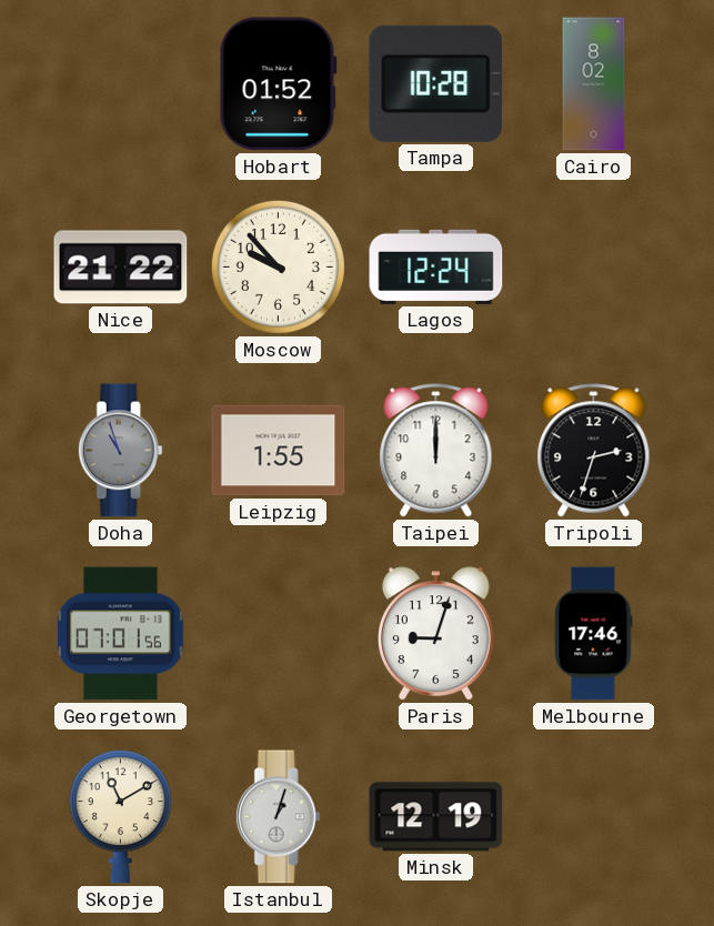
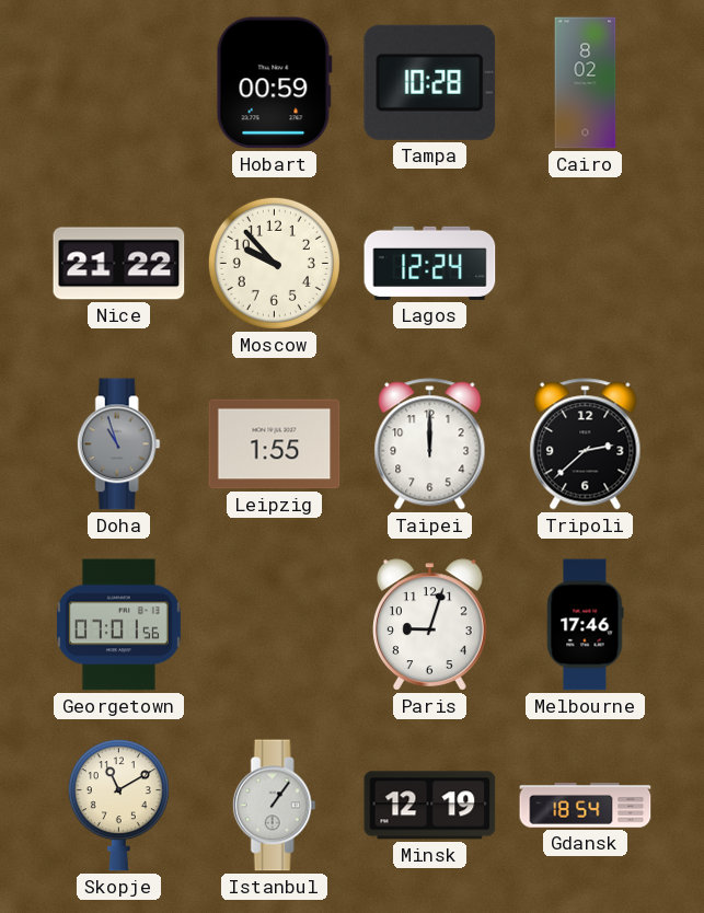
Hobart: 01:52 -> 00:59
Tripoli: 2:33 -> 2:38
Istanbul: 1:03 -> 1:06
Gdansk: none -> 18:54
